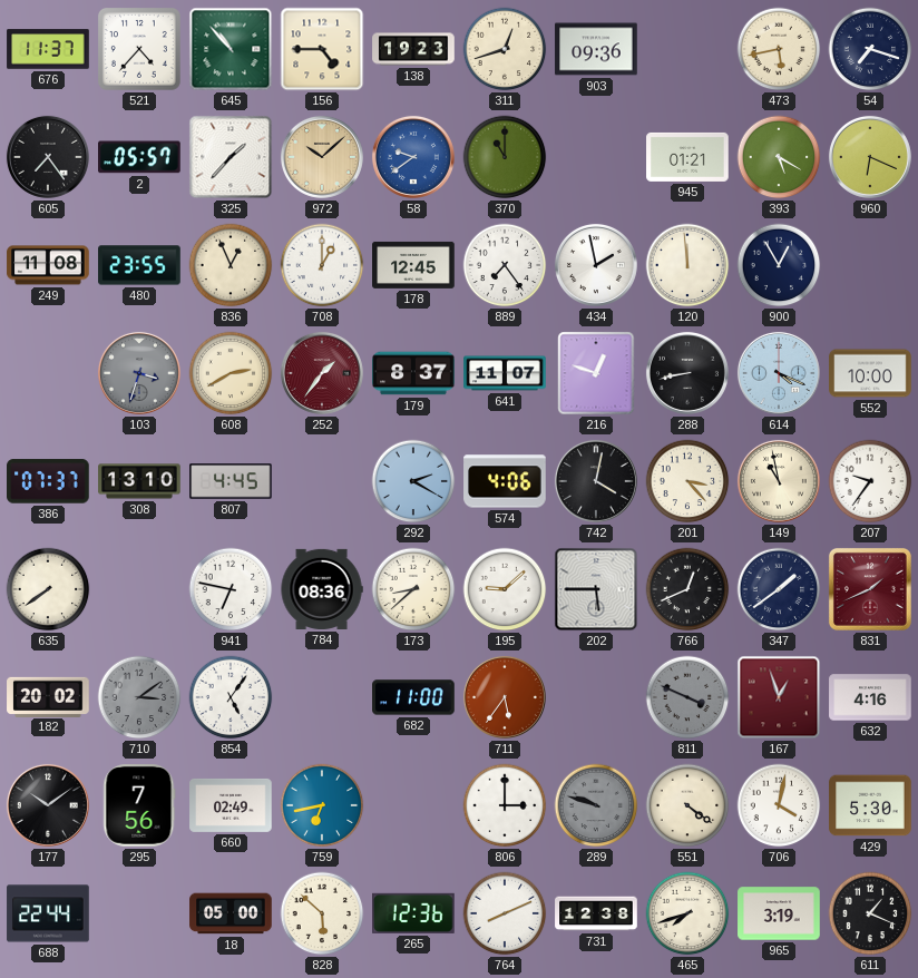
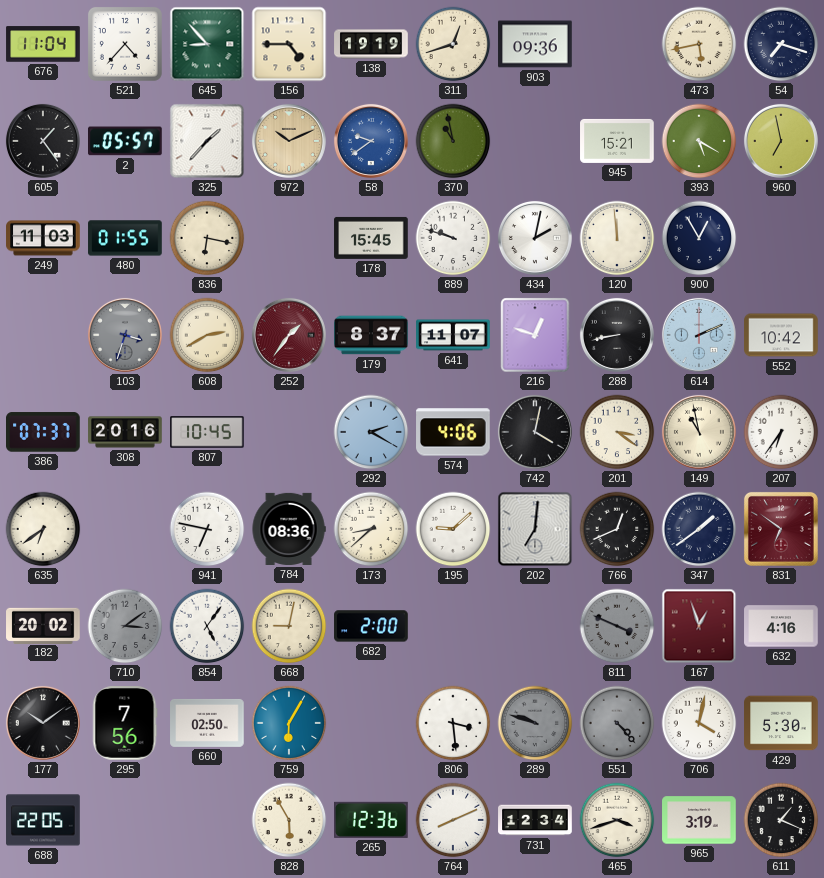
676: 11:37 -> 11:04
645: 10:53 -> 8:53
138: 19:23 -> 19:19
605: 7:24 -> 1:24
972: 10:08 -> 10:11
370: 11:00 -> 10:58
945: 01:21 -> 15:21
960: 6:19 -> 6:58
249: 11:08 -> 11:03
480: 23:55 -> 01:55
836: 12:56 -> 6:17
708: 1:00 -> none
178: 12:45 -> 15:45
889: 7:24 -> 9:48
434: 1:58 -> 2:02
614: 4:19 -> 2:11
552: 10:00 -> 10:42
308: 13:10 -> 20:16
807: 4:45 -> 10:45
201: 3:23 -> 3:21
207: 9:36 -> 6:36
635: 7:39 -> 6:39
202: 5:45 -> 7:01
831: 1:41 -> 6:51
668: none -> 9:02
682: 11:00 -> 2:00
711: 5:36 -> none
660: 02:49 -> 02:50
759: 6:43 -> 6:05
806: 3:00 -> 3:29
551: 4:21 -> 4:23
551 dial: cream -> grey
688: 22:44 -> 22:05
18: 05:00 -> none
828: 5:52 -> 5:55
731: 12:38 -> 12:34
465: 7:42 -> 3:42
